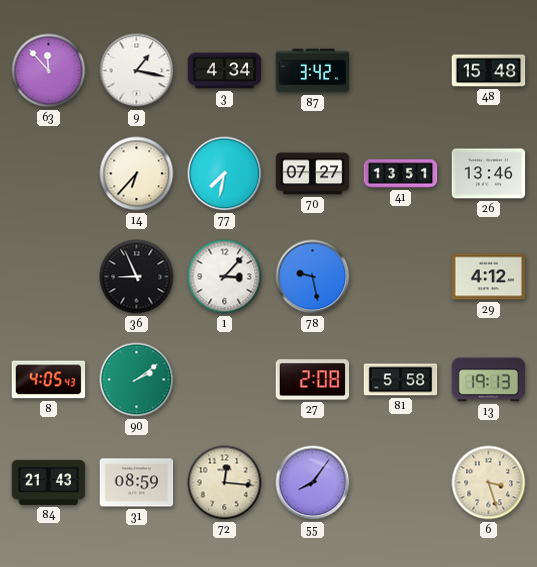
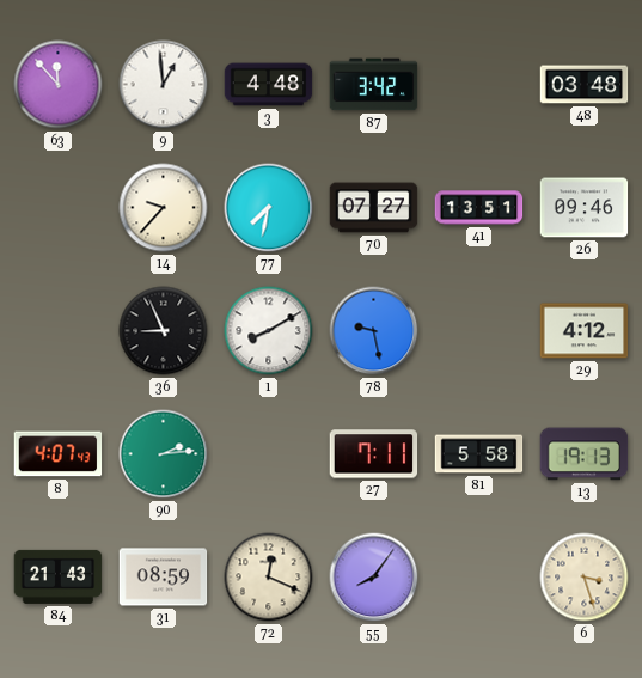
9: 1:17 -> 12:59
3: 4:34 -> 4:48
48: 15:48 -> 03:48
14: 6:37 -> 9:37
26: 13:46 -> 09:46
1: 3:07 -> 8:10
8: 4:05 -> 4:07
90: 2:09 -> 2:14
27: 2:08 -> 7:11
72: 12:16 -> 12:19
